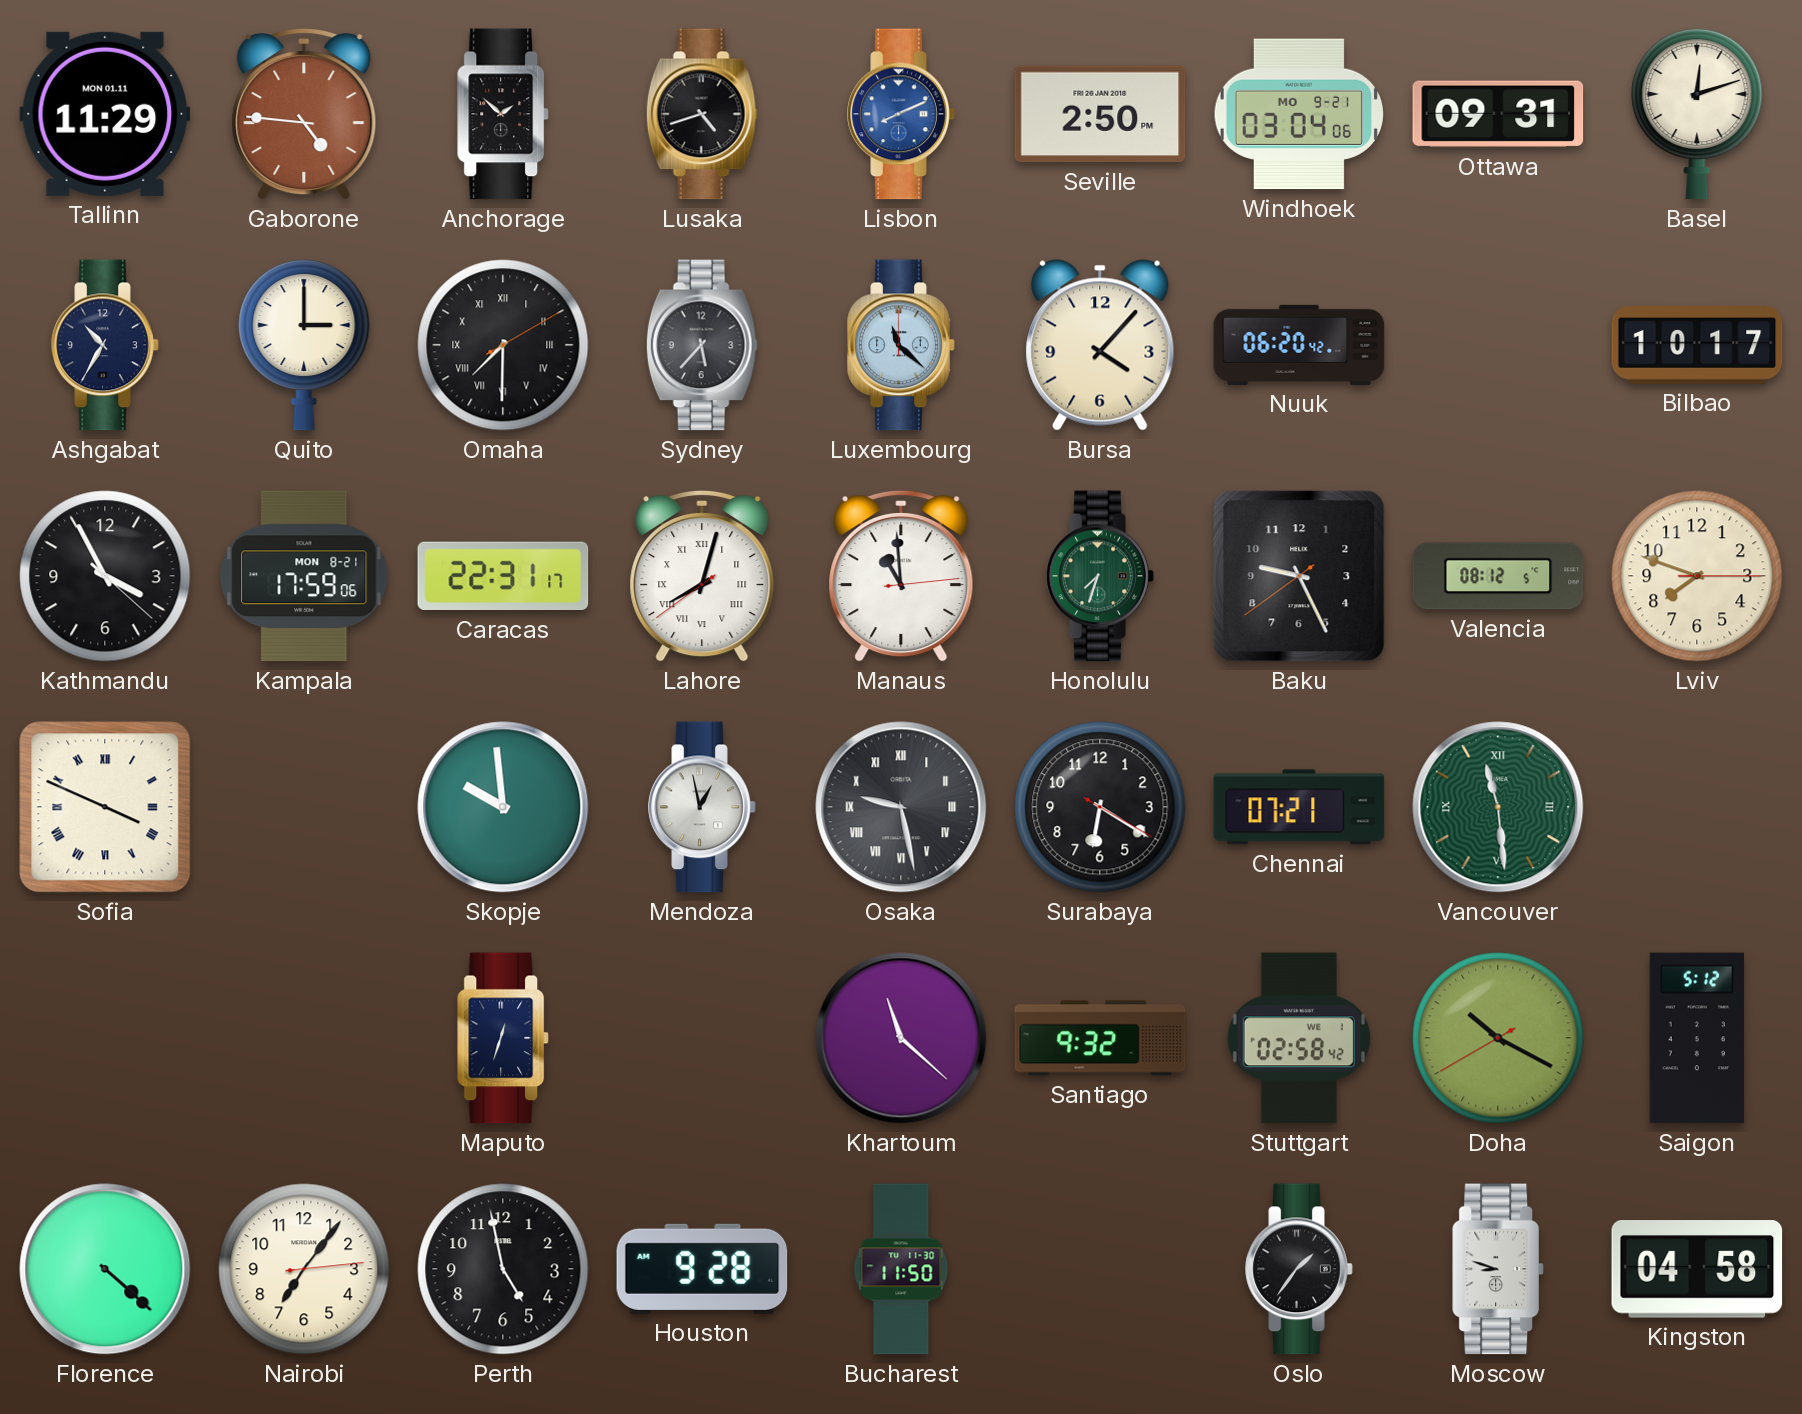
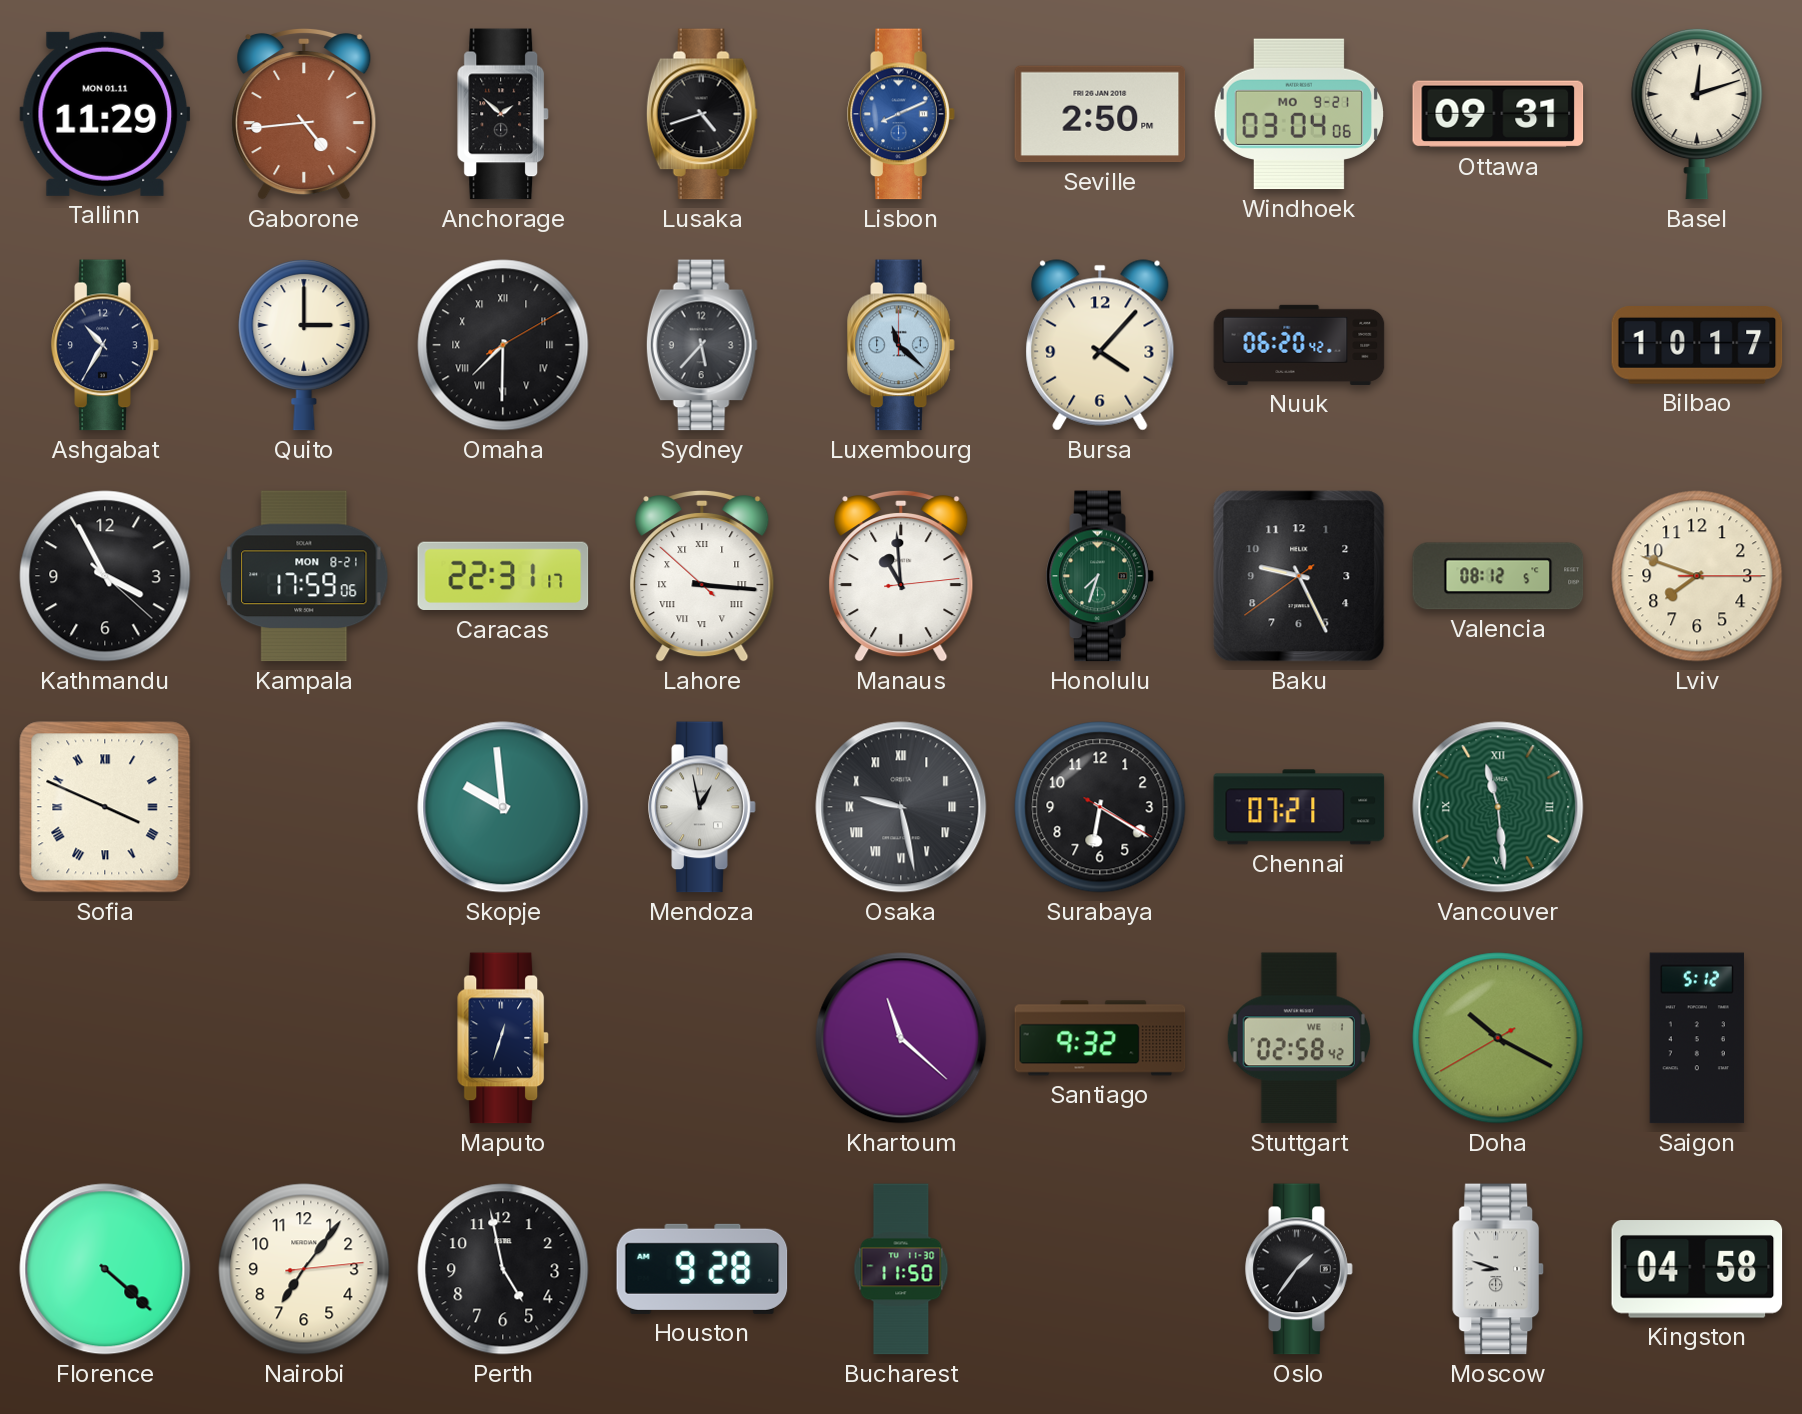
Gaborone: 4:46 -> 4:44
Lahore: 8:02 -> 3:15
